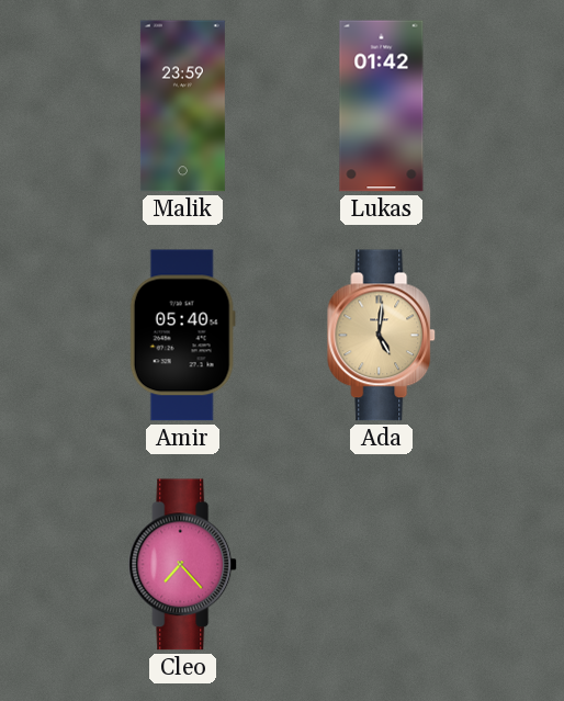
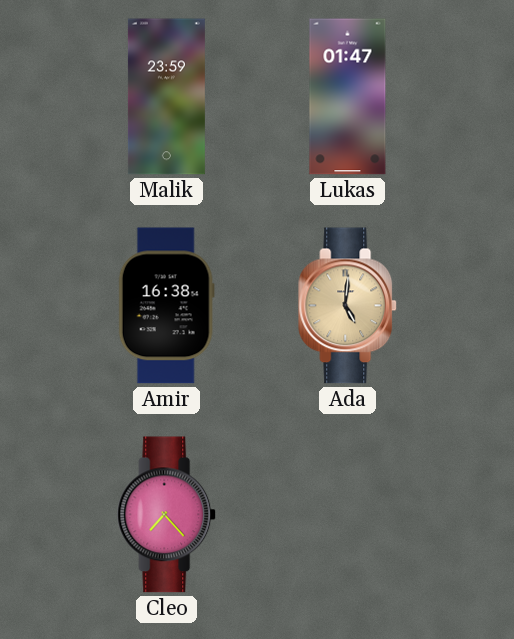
Lukas: 01:42 -> 01:47
Amir: 05:40 -> 16:38
